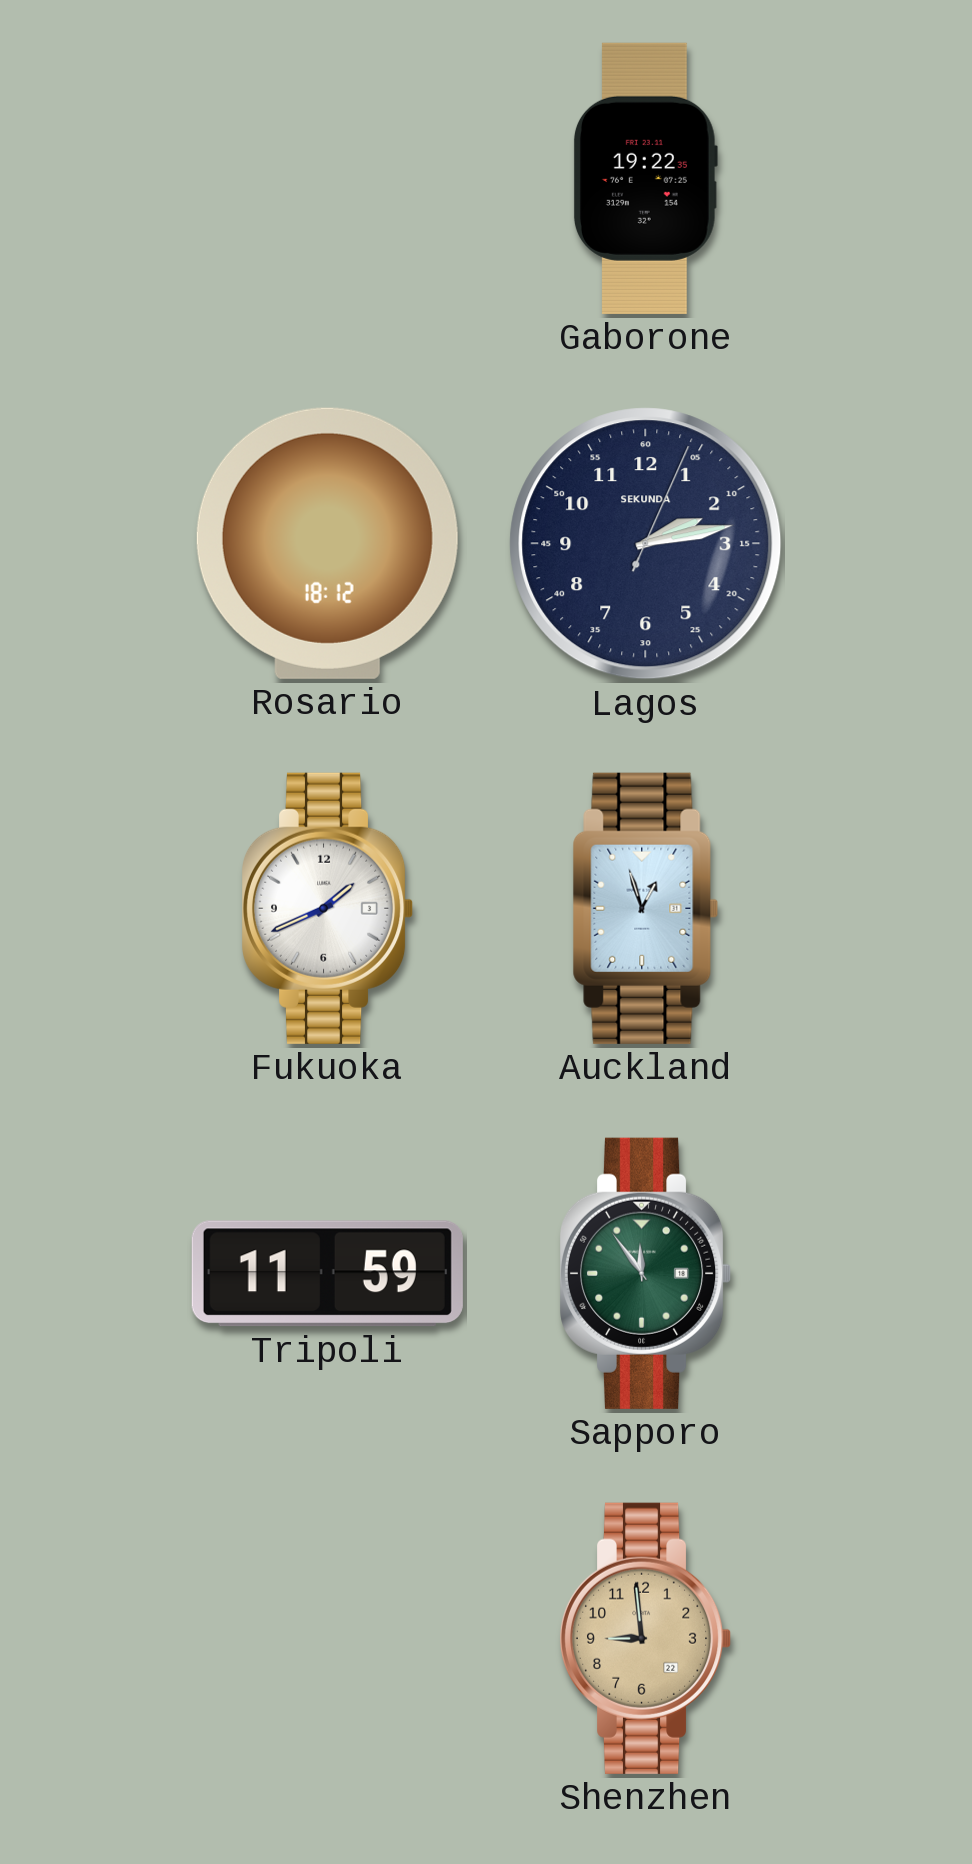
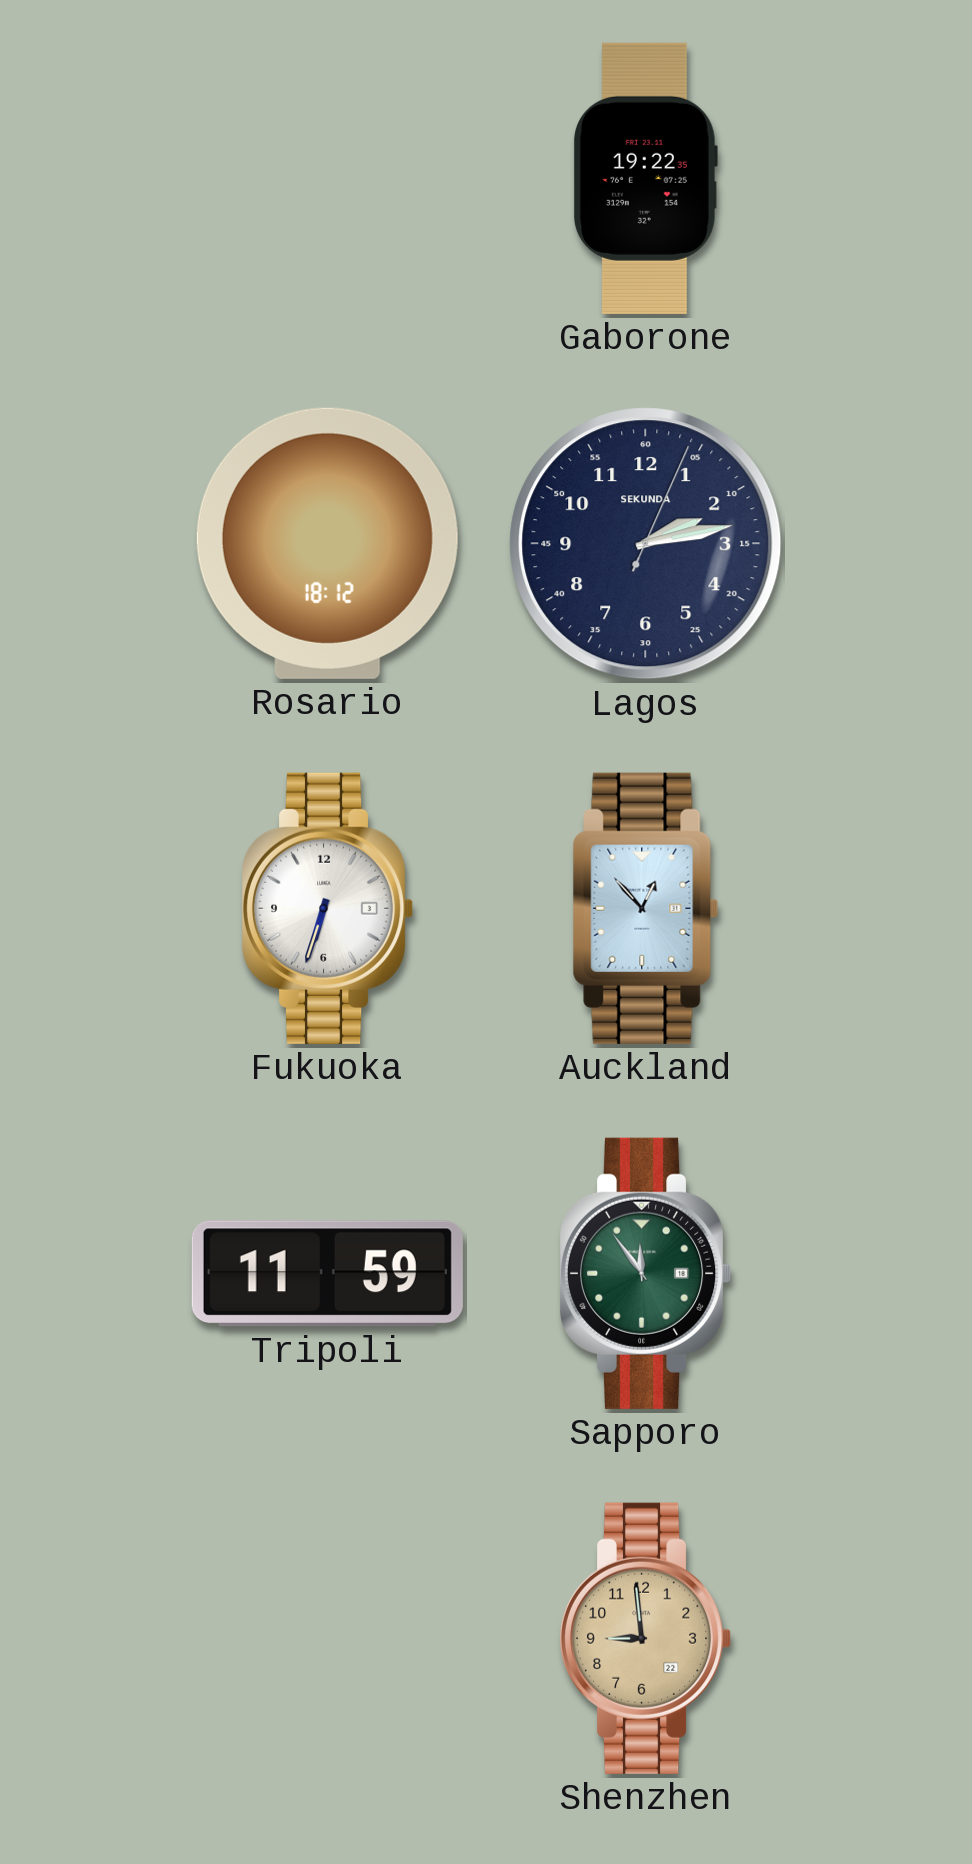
Fukuoka: 1:41 -> 6:33
Auckland: 12:57 -> 12:53
